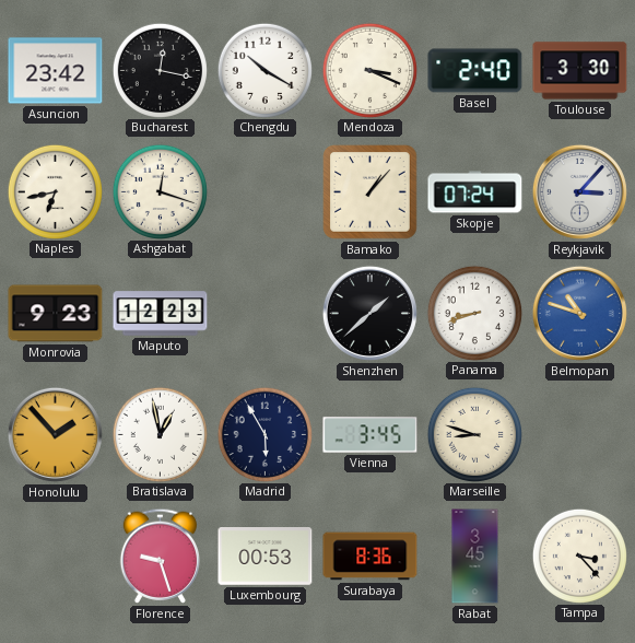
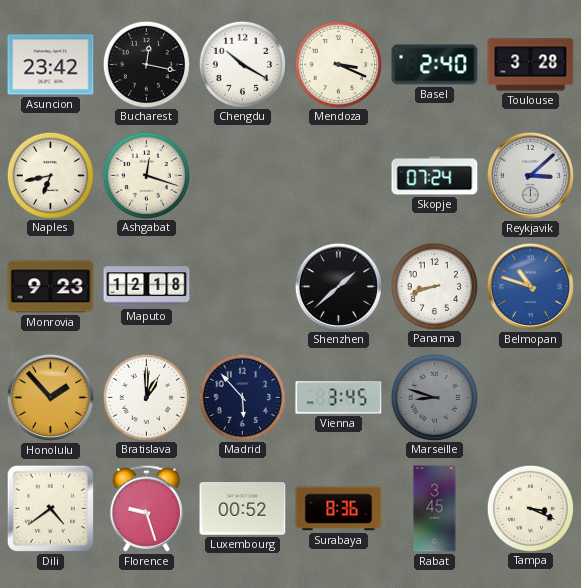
Toulouse: 3:30 -> 3:28
Bamako: 1:07 -> none
Reykjavik: 3:07 -> 3:08
Maputo: 12:23 -> 12:18
Bratislava: 12:58 -> 1:00
Madrid: 5:55 -> 5:53
Marseille dial: cream -> grey
Dili: none -> 4:39
Luxembourg: 00:53 -> 00:52
Tampa: 3:23 -> 3:19
